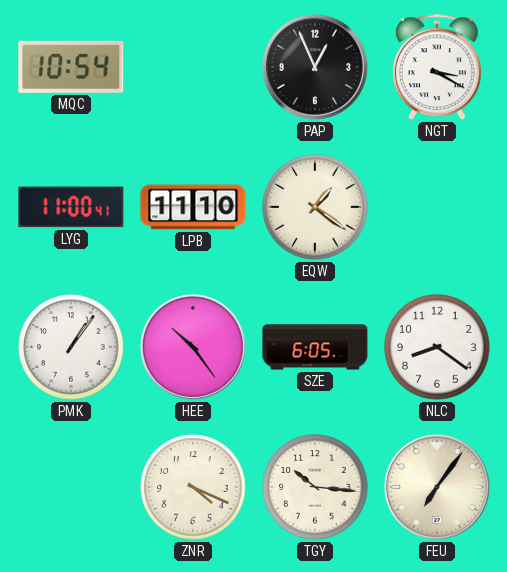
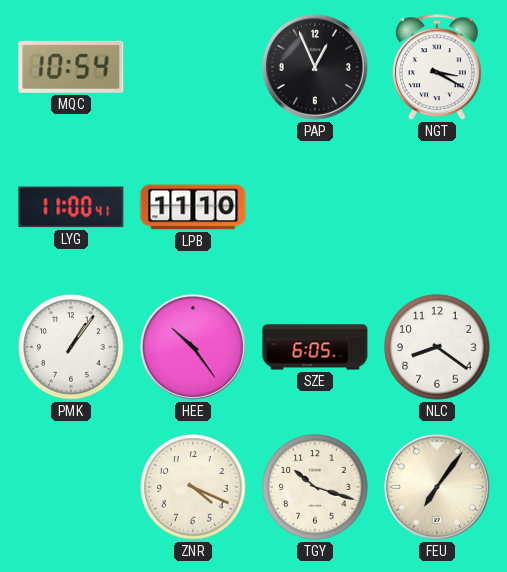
EQW: 1:21 -> none
TGY: 10:16 -> 10:18
